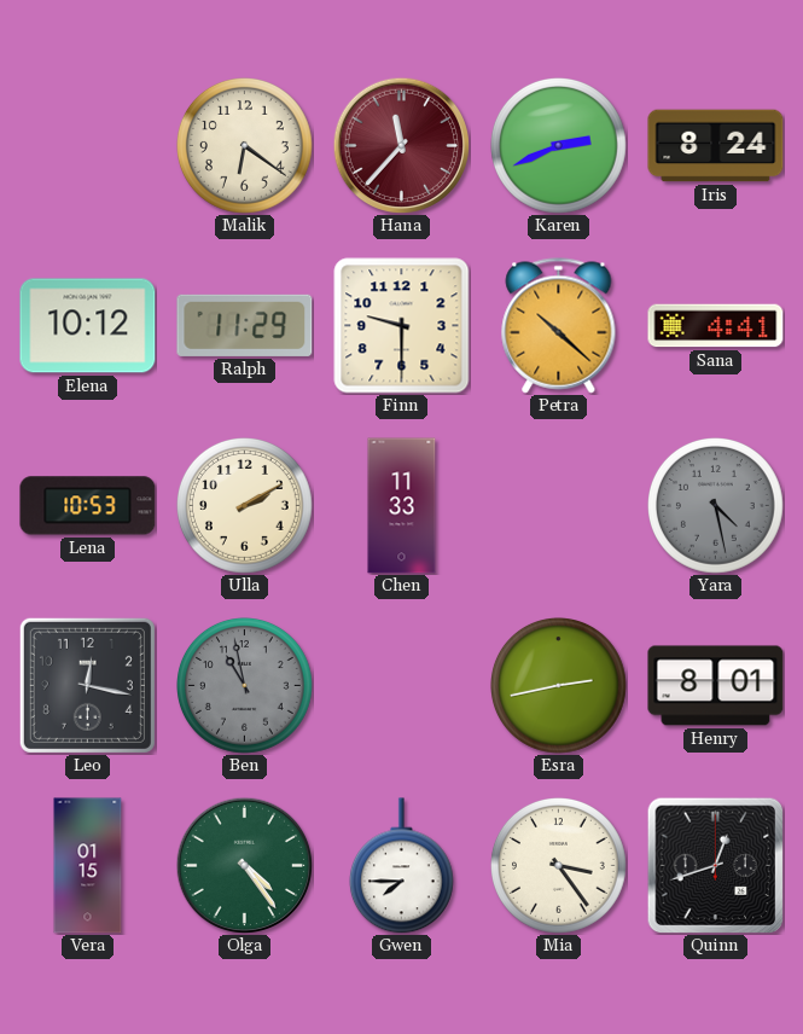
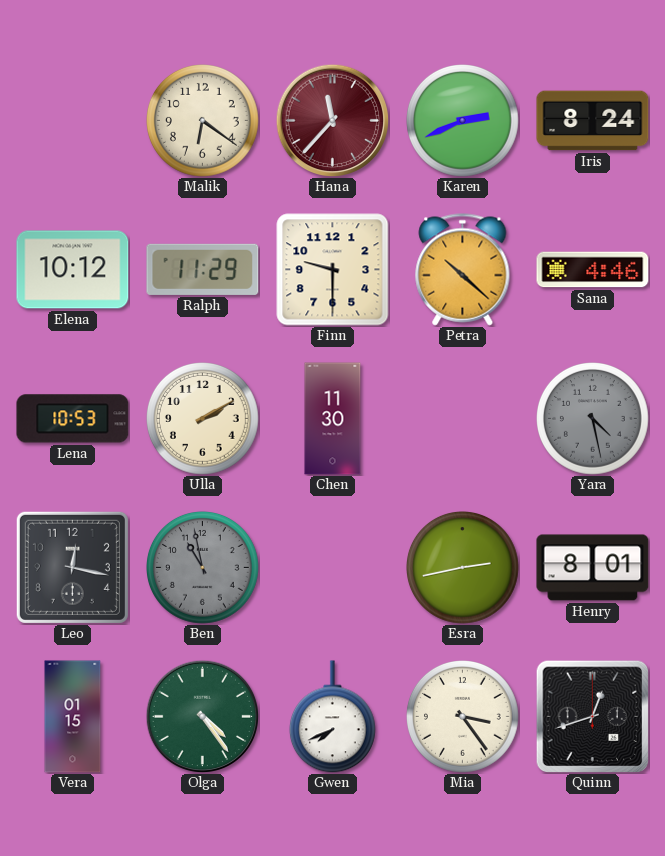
Sana: 4:41 -> 4:46
Chen: 11:33 -> 11:30
Gwen: 7:45 -> 7:41
